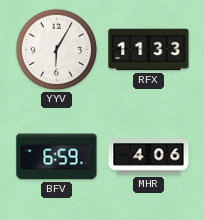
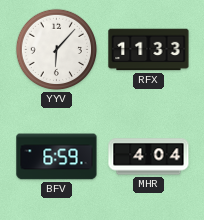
YYV: 6:05 -> 6:07
MHR: 4:06 -> 4:04
